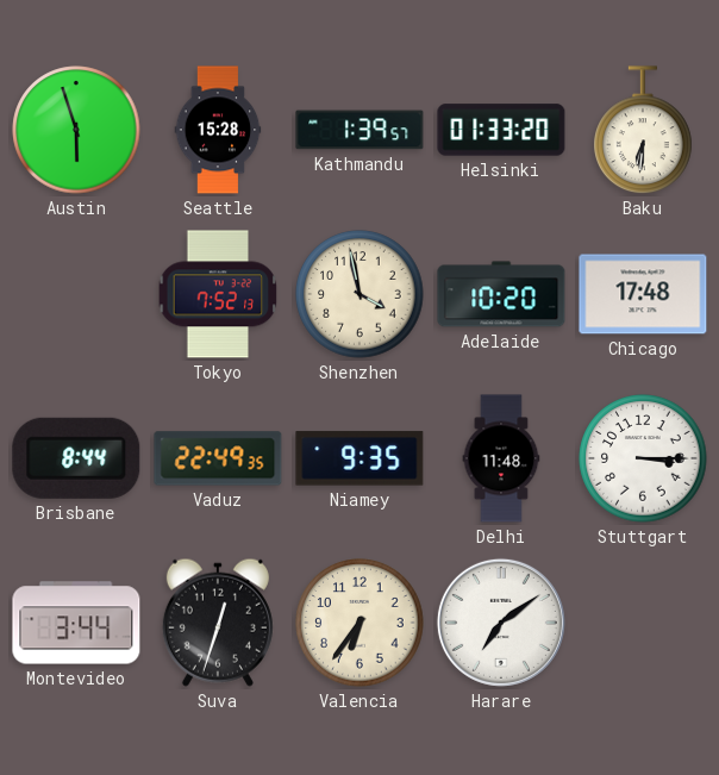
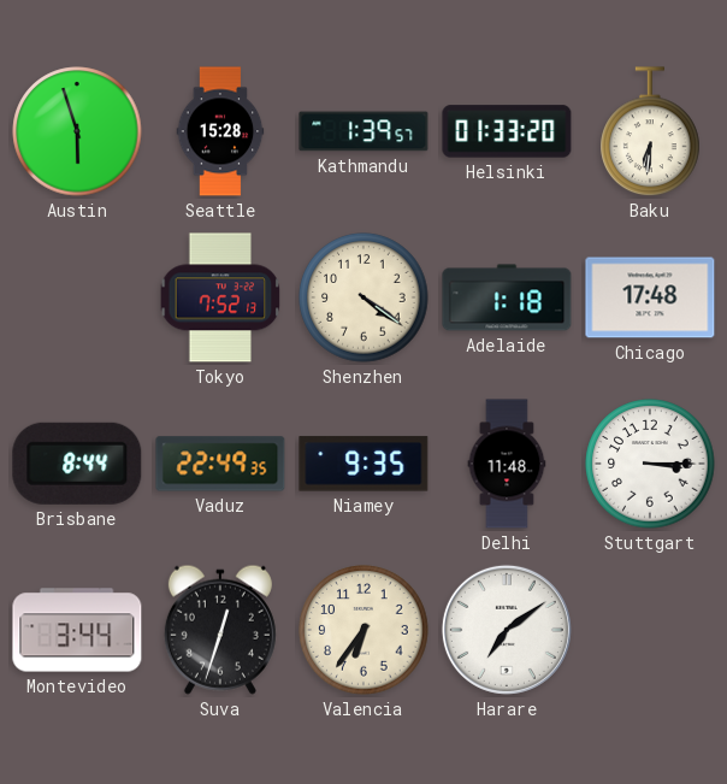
Shenzhen: 3:58 -> 4:21
Adelaide: 10:20 -> 1:18
